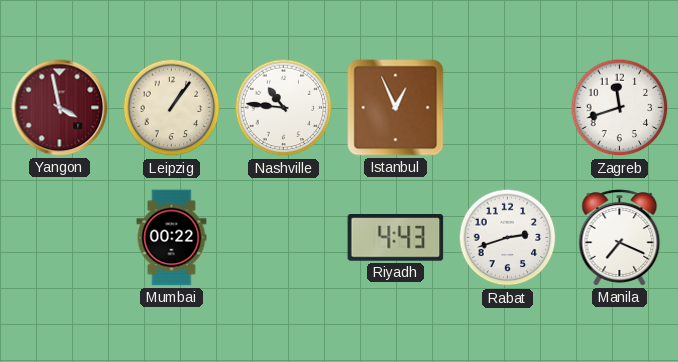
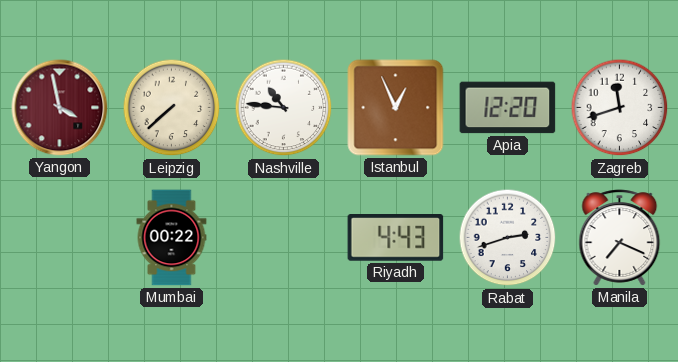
Leipzig: 1:06 -> 7:38
Apia: none -> 12:20
